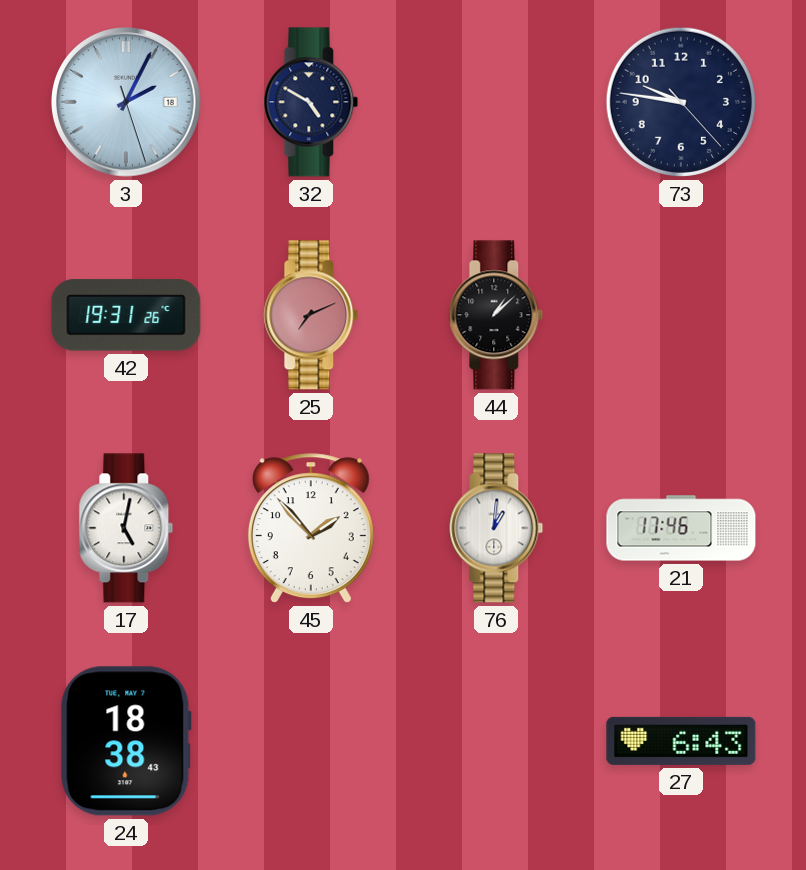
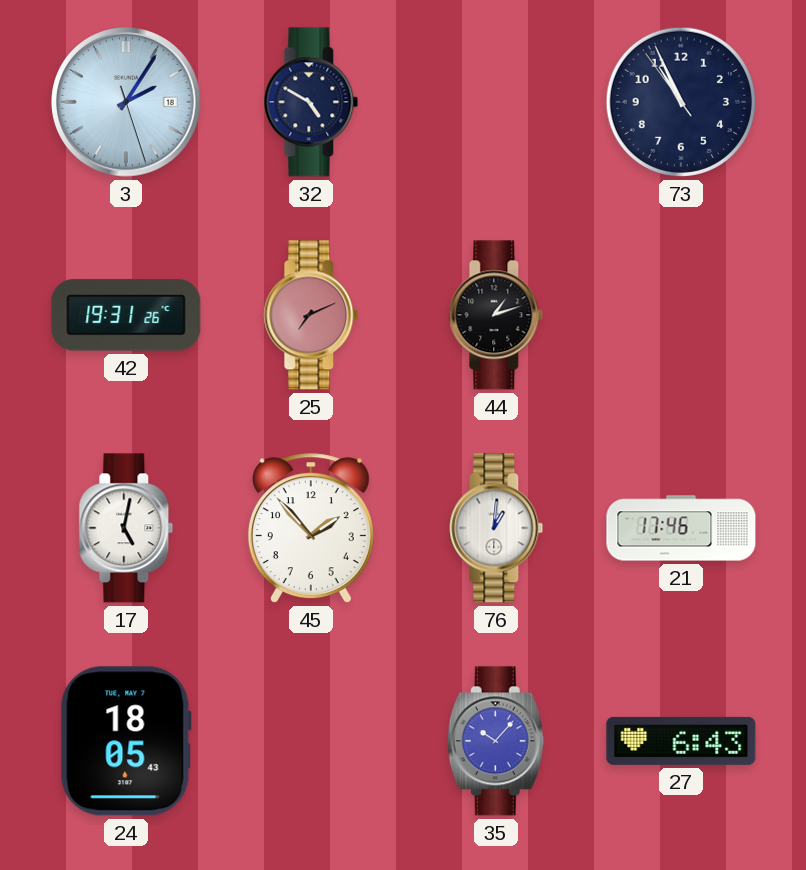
3: 2:04 -> 2:05
73: 9:46 -> 10:55
44: 1:08 -> 1:12
24: 18:38 -> 18:05
35: none -> 10:07
